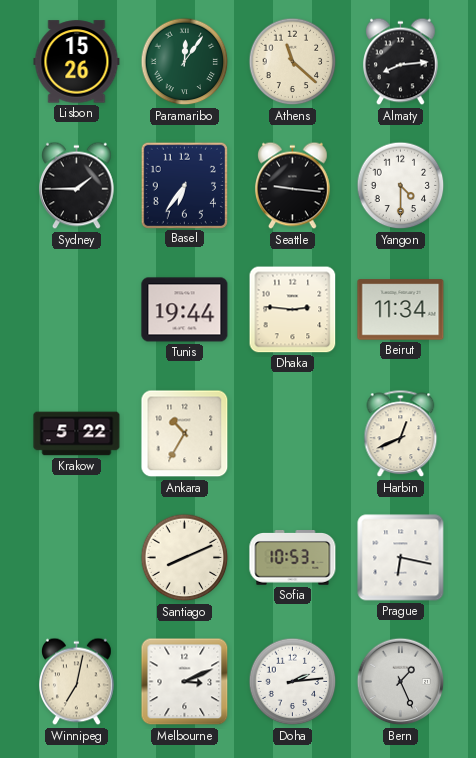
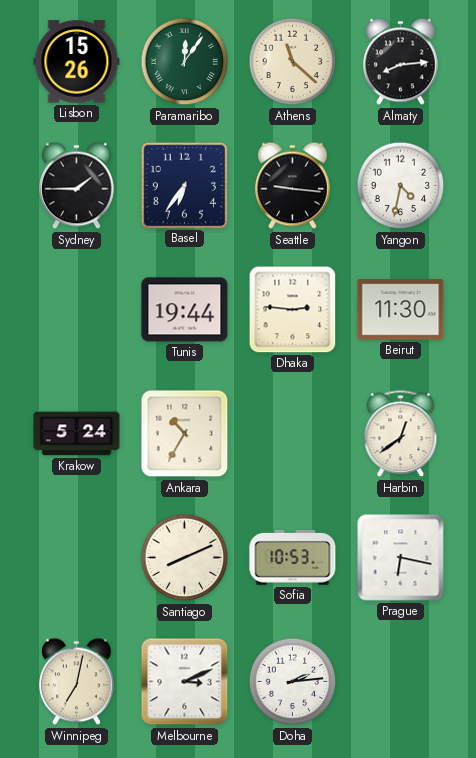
Yangon: 4:30 -> 4:32
Beirut: 11:34 -> 11:30
Krakow: 5:22 -> 5:24
Harbin: 12:41 -> 12:39
Bern: 1:26 -> none
